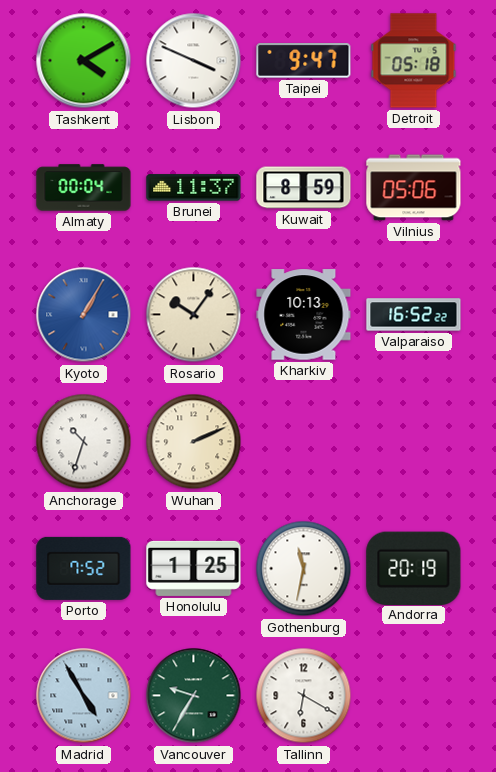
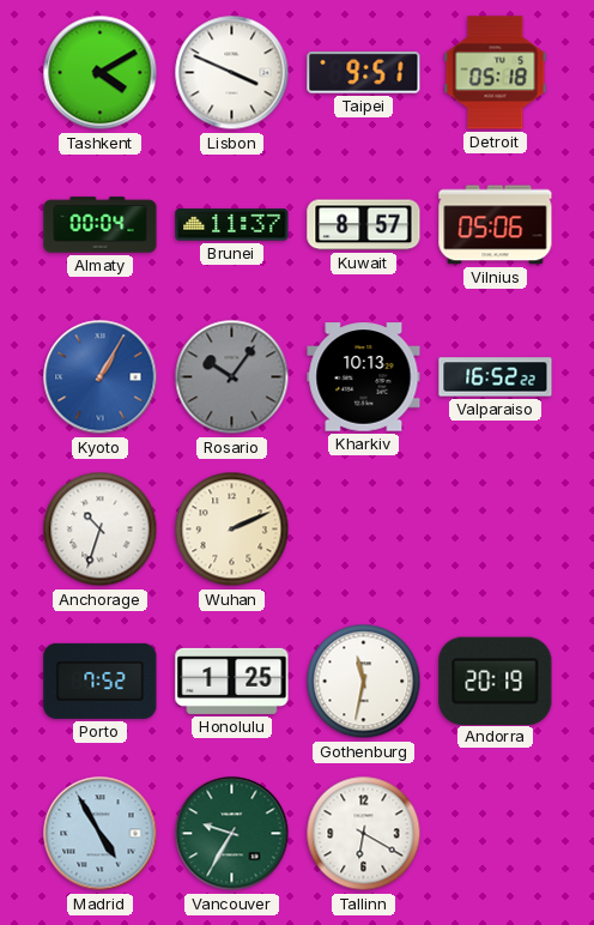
Taipei: 9:47 -> 9:51
Kuwait: 8:59 -> 8:57
Rosario dial: cream -> grey
